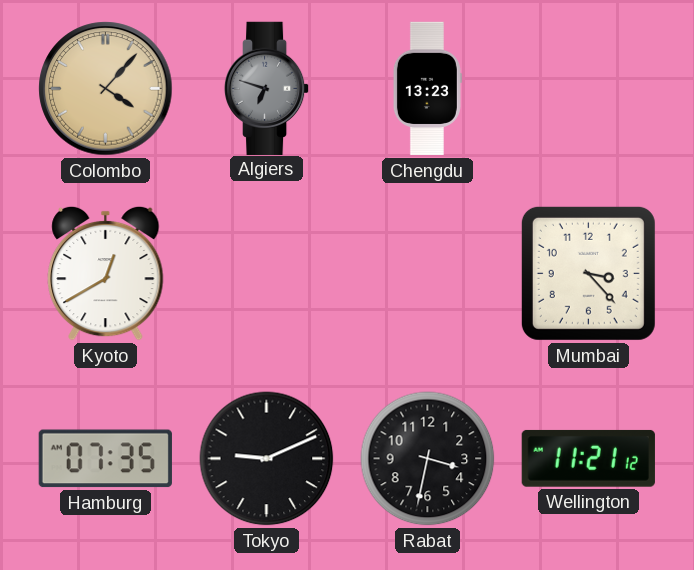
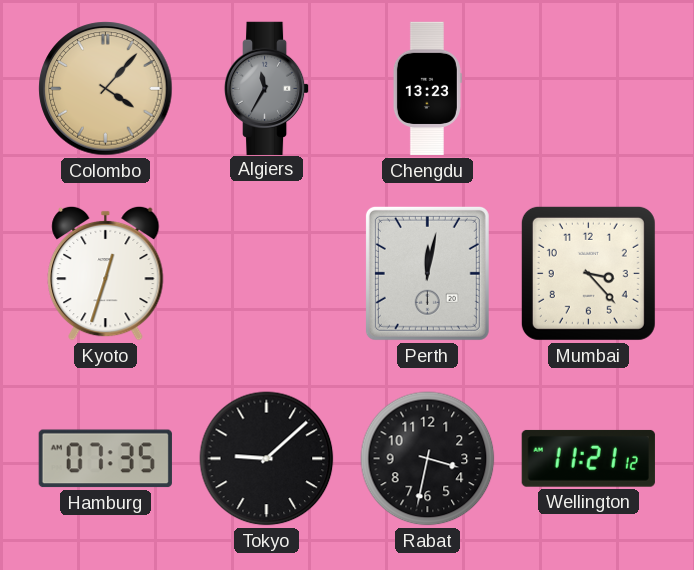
Algiers: 6:48 -> 11:35
Kyoto: 12:40 -> 12:33
Perth: none -> 12:02
Tokyo: 9:11 -> 9:08
